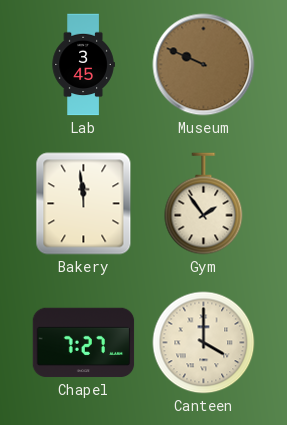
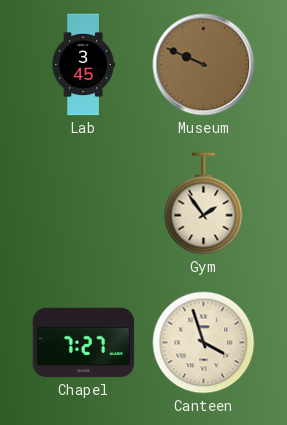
Bakery: 11:59 -> none
Canteen: 4:00 -> 3:57
